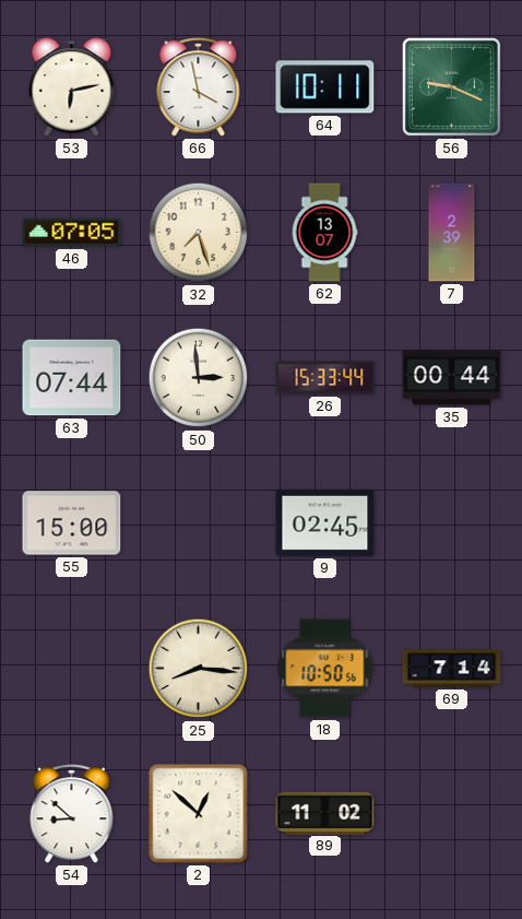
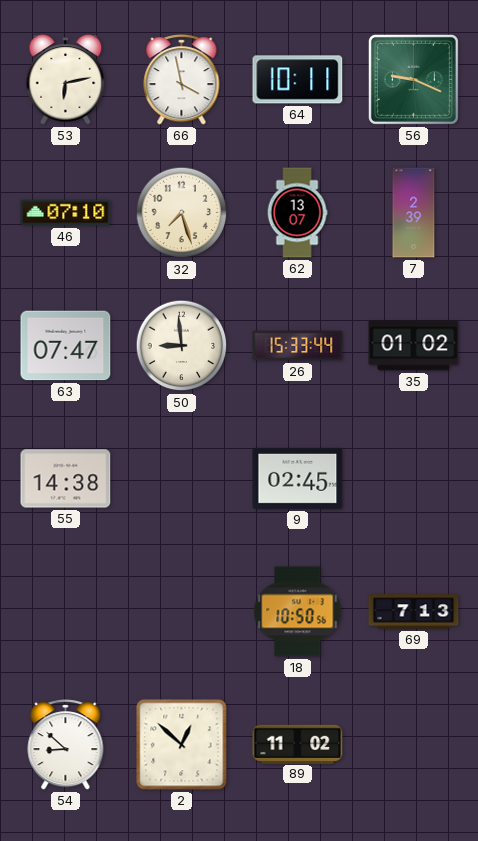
46: 07:05 -> 07:10
63: 07:44 -> 07:47
50: 2:59 -> 8:59
35: 00:44 -> 01:02
55: 15:00 -> 14:38
25: 8:16 -> none
69: 7:14 -> 7:13
